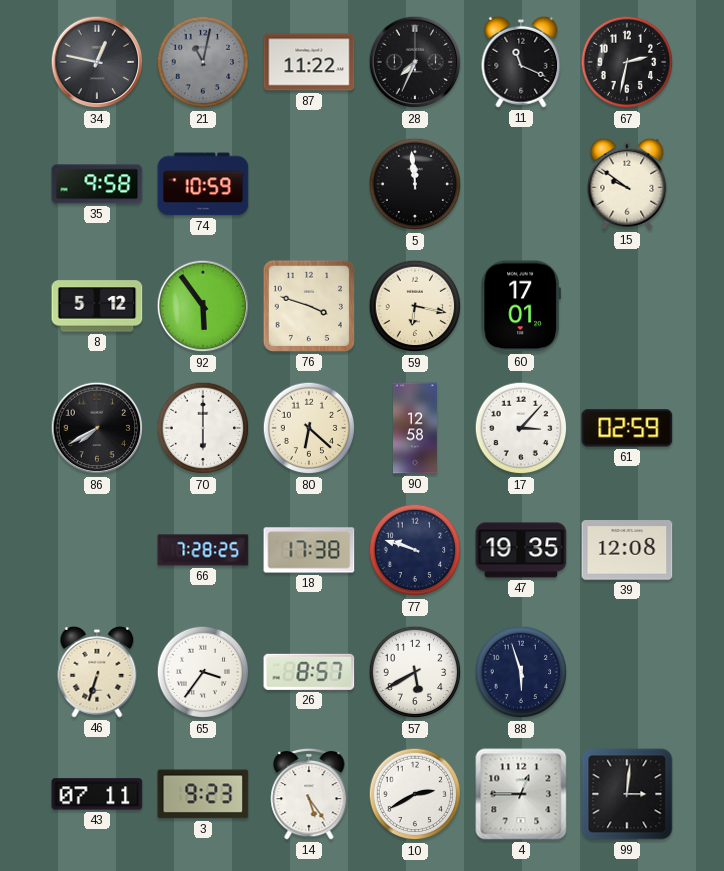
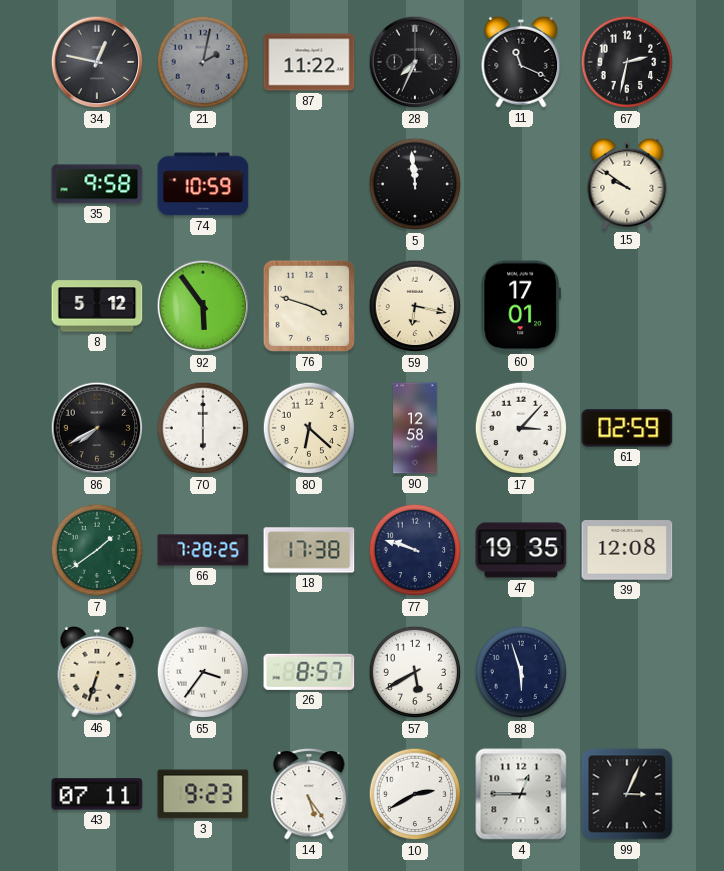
21: 11:02 -> 2:02
7: none -> 1:39
99: 3:01 -> 3:04
